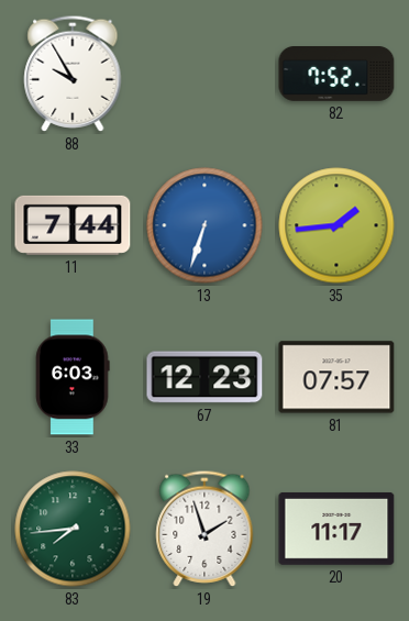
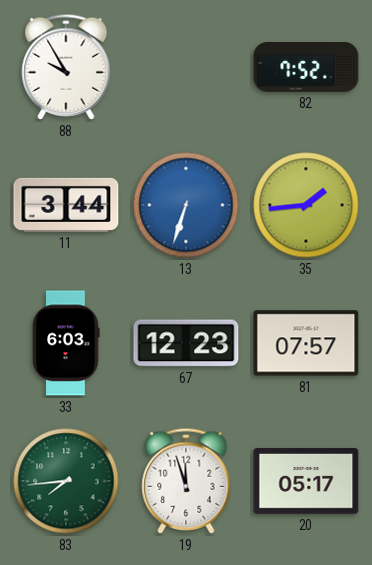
11: 7:44 -> 3:44
19: 1:57 -> 11:57
20: 11:17 -> 05:17
